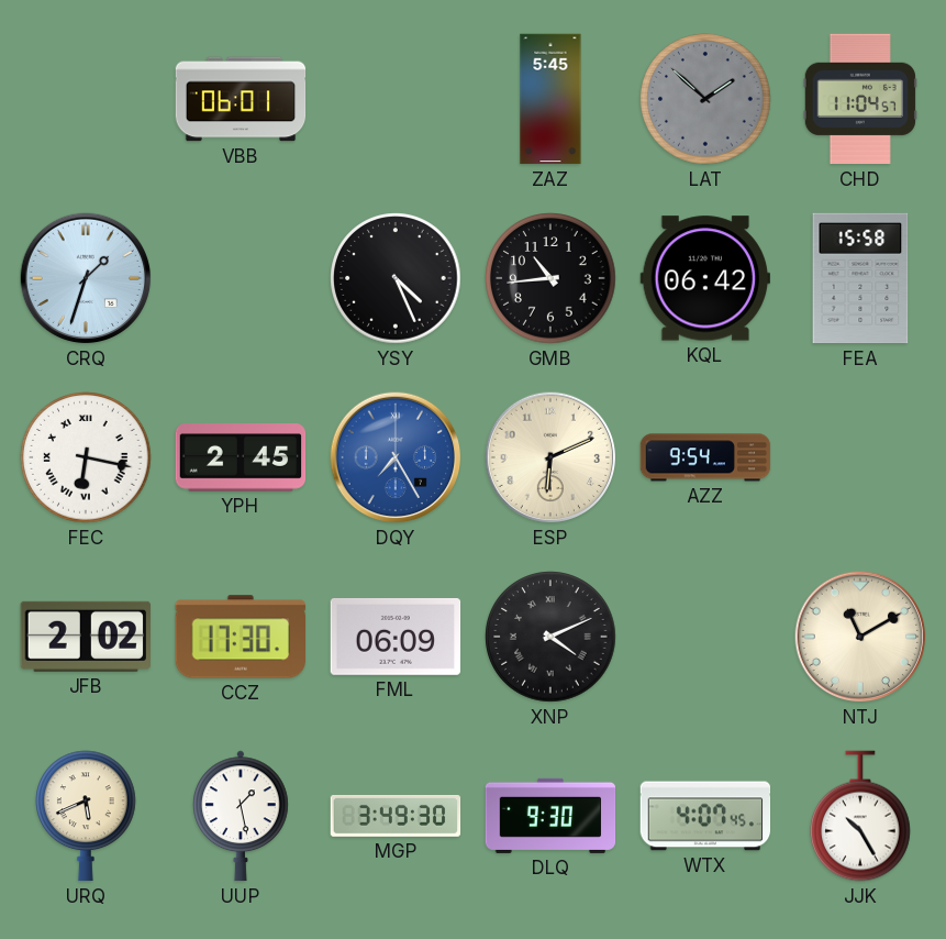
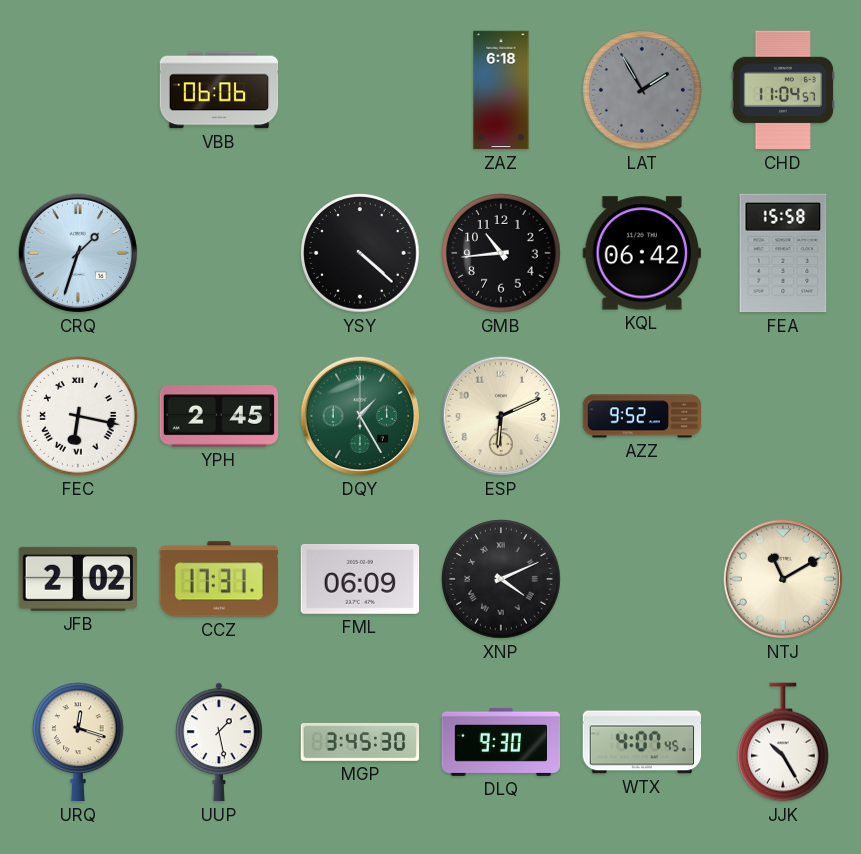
VBB: 06:01 -> 06:06
ZAZ: 5:45 -> 6:18
LAT: 1:52 -> 1:55
YSY: 4:26 -> 4:22
DQY: 7:25 -> 1:25
DQY dial: blue -> green
AZZ: 9:54 -> 9:52
CCZ: 17:30 -> 17:31
URQ: 5:41 -> 12:18
MGP: 3:49 -> 3:45
